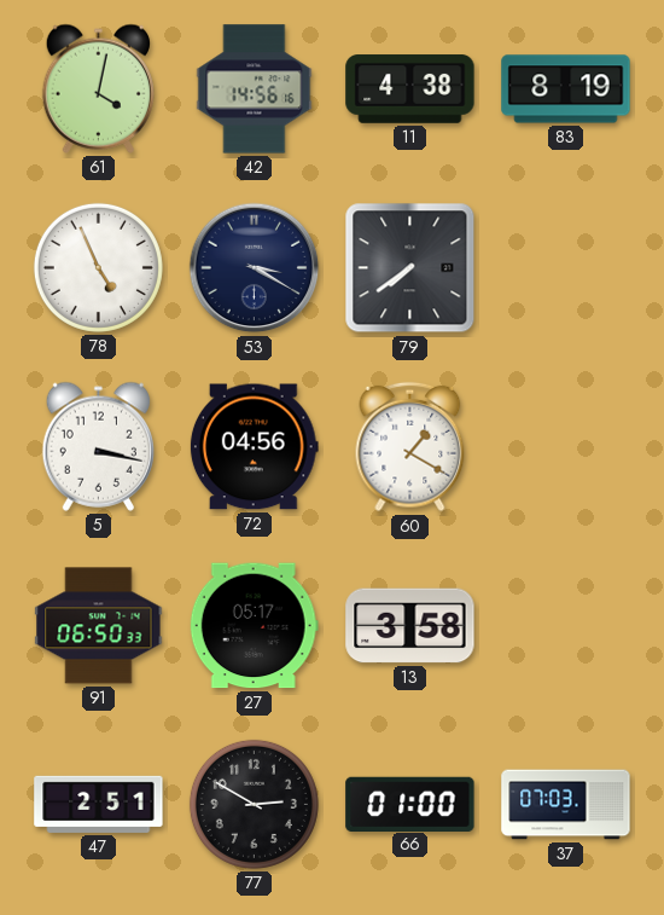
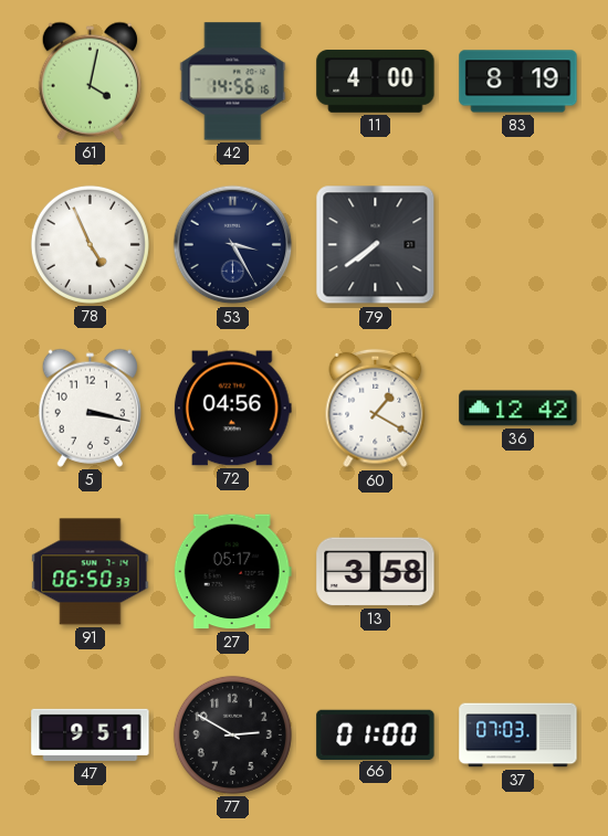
11: 4:38 -> 4:00
53: 3:20 -> 3:25
36: none -> 12:42
47: 2:51 -> 9:51
